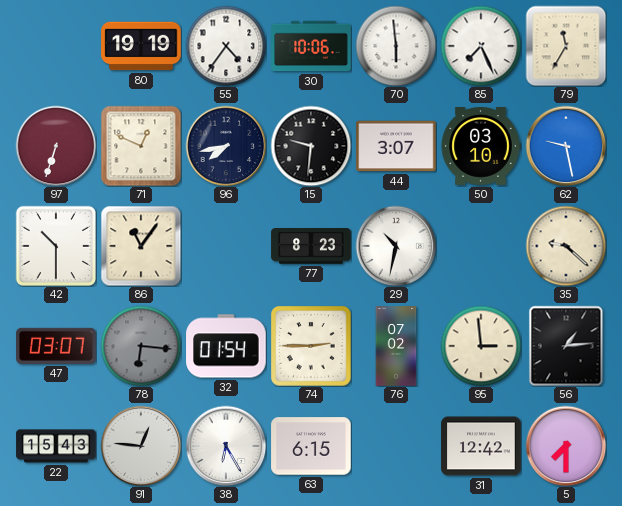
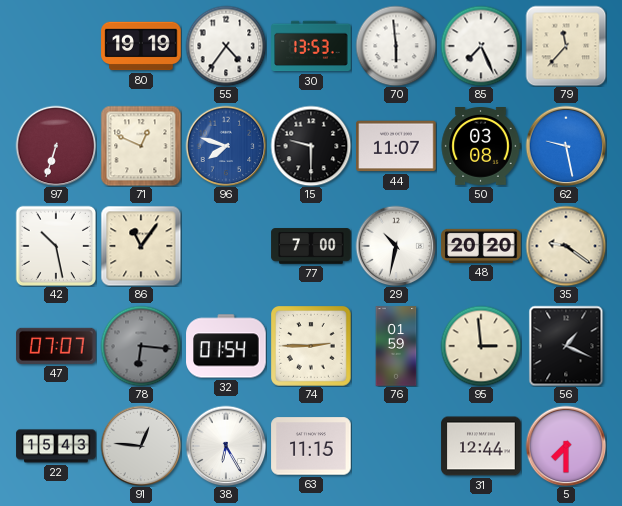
30: 10:06 -> 13:53
79: 11:35 -> 11:37
96: 7:43 -> 7:48
96 dial: navy -> blue
15: 9:31 -> 9:30
44: 3:07 -> 11:07
50: 03:10 -> 03:08
42: 10:30 -> 10:28
77: 8:23 -> 7:00
48: none -> 20:20
35: 9:22 -> 9:21
47: 03:07 -> 07:07
76: 07:02 -> 01:59
56: 1:14 -> 1:19
63: 6:15 -> 11:15
31: 12:42 -> 12:44
